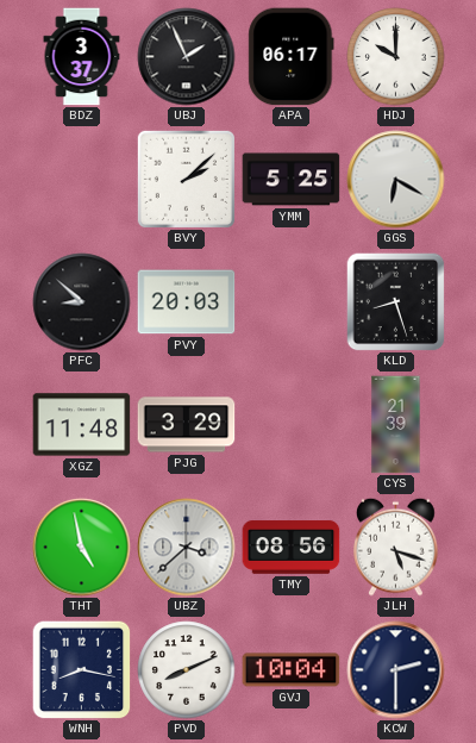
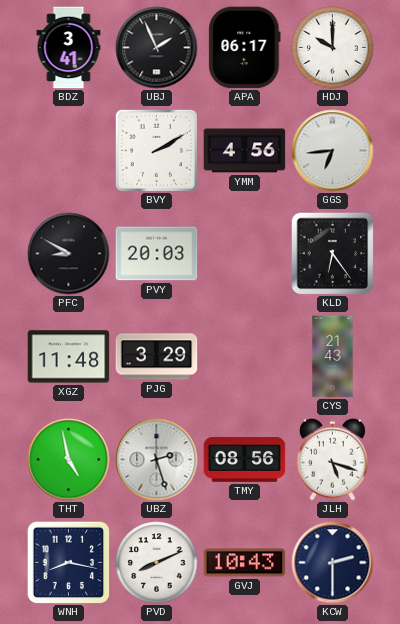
BDZ: 3:37 -> 3:41
BVY: 2:08 -> 2:10
YMM: 5:25 -> 4:56
GGS: 6:20 -> 6:44
PFC: 8:52 -> 8:50
KLD: 8:27 -> 6:24
CYS: 21:39 -> 21:43
UBZ: 3:38 -> 2:27
GVJ: 10:04 -> 10:43
